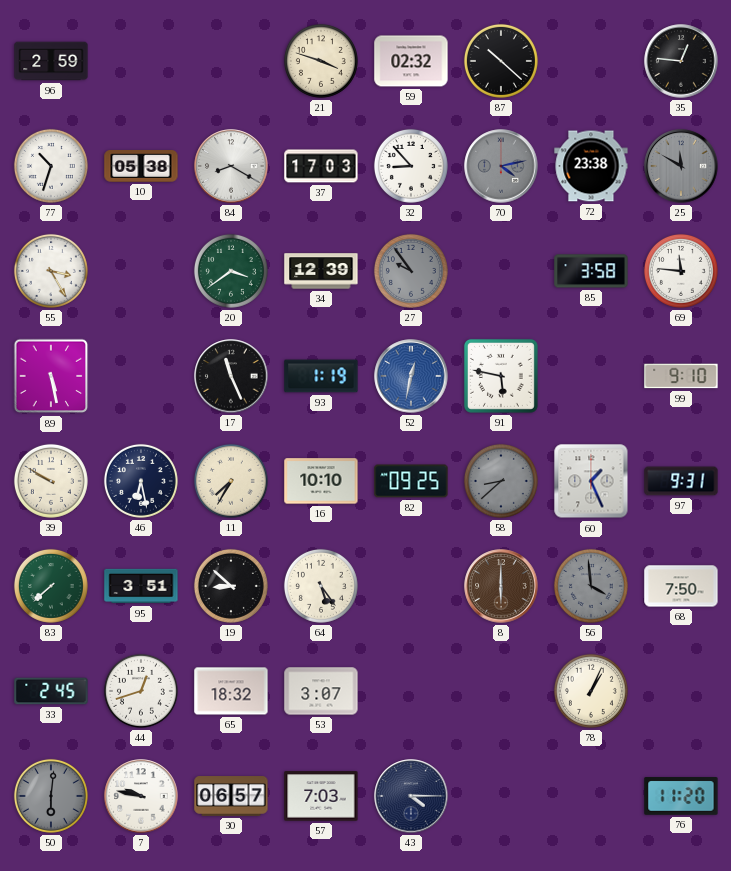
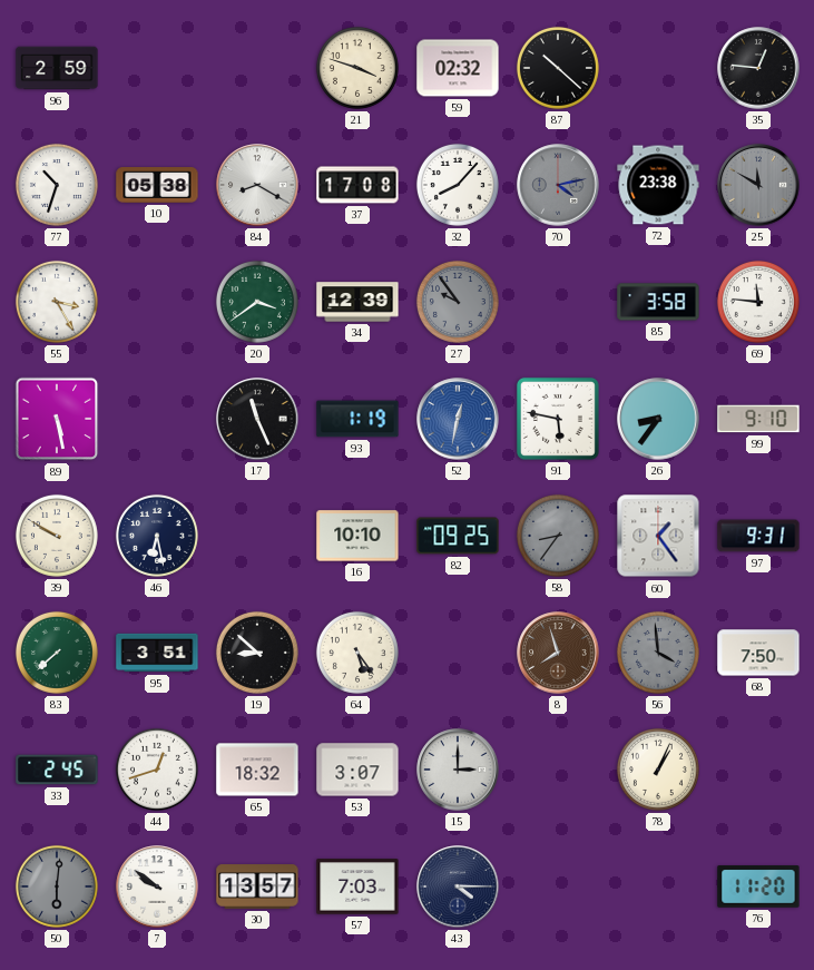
37: 17:03 -> 17:08
32: 8:53 -> 8:07
26: none -> 8:36
11: 7:35 -> none
58: 8:38 -> 8:36
60: 1:26 -> 1:24
8: 6:00 -> 7:57
15: none -> 3:00
7: 9:47 -> 9:51
30: 06:57 -> 13:57
